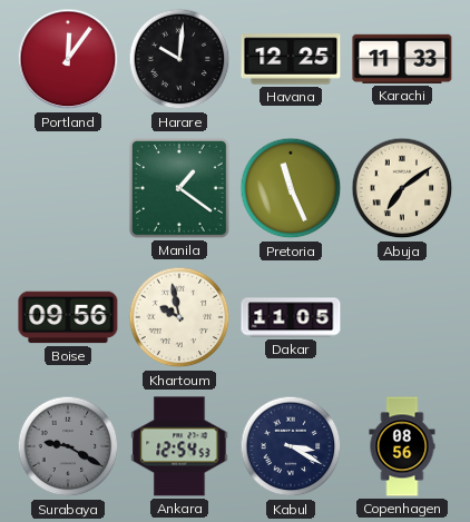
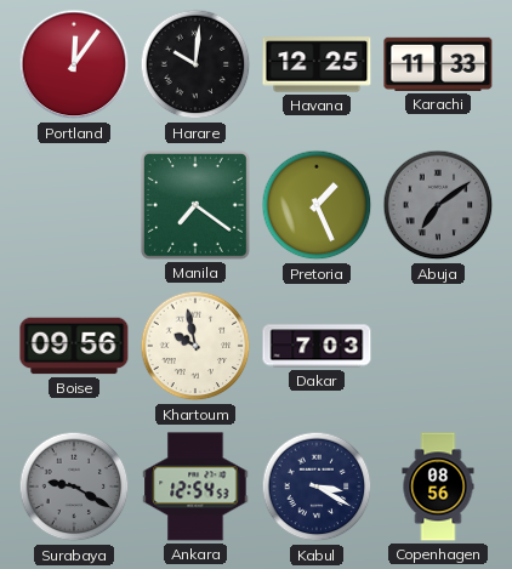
Manila: 1:21 -> 7:21
Pretoria: 11:26 -> 1:26
Abuja dial: cream -> grey
Dakar: 11:05 -> 7:03
